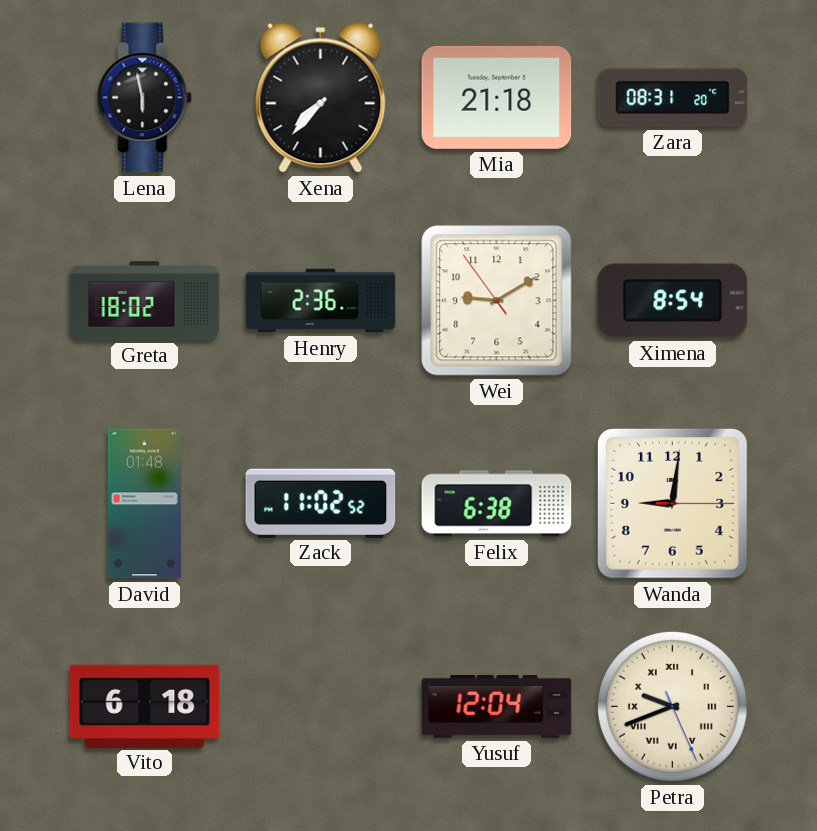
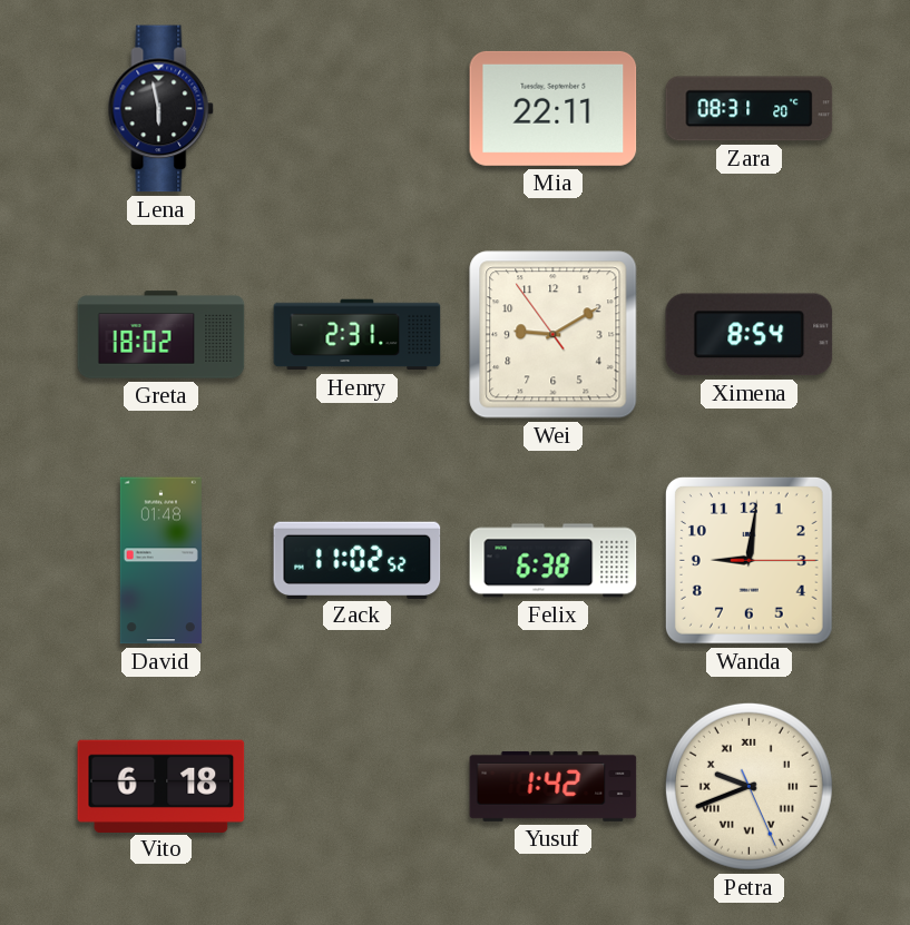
Xena: 7:37 -> none
Mia: 21:18 -> 22:11
Henry: 2:36 -> 2:31
Yusuf: 12:04 -> 1:42
